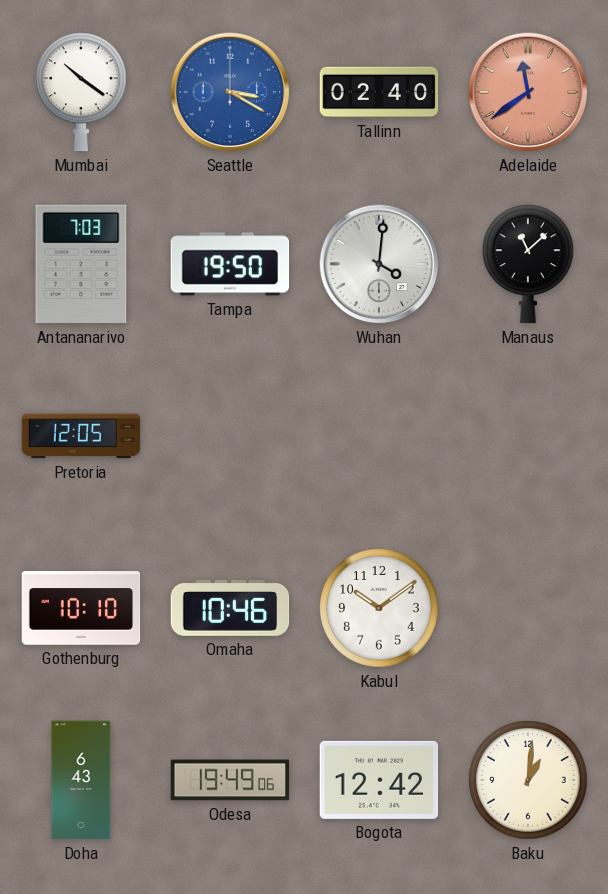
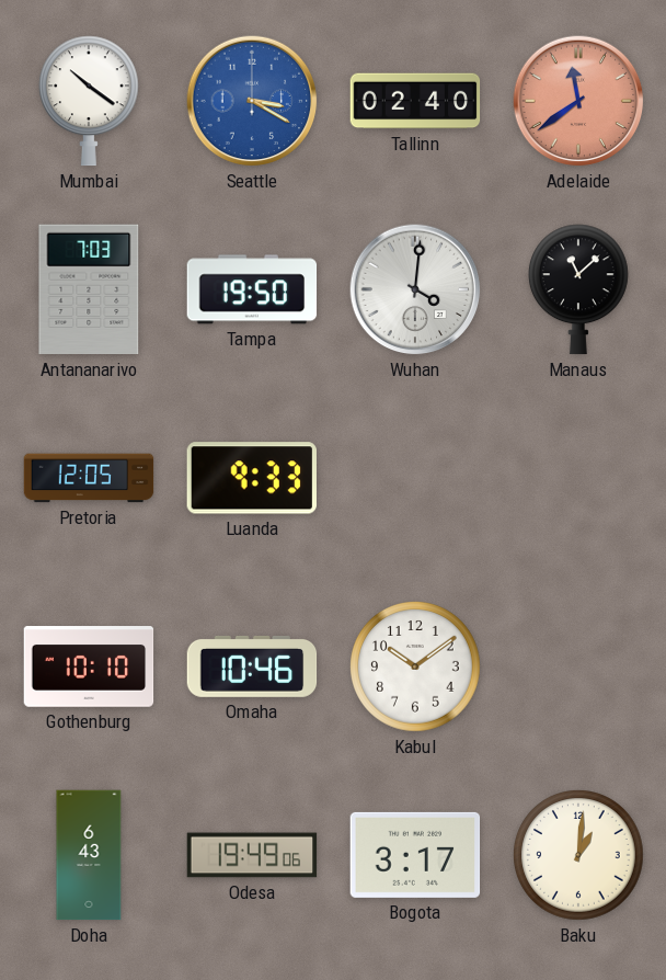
Luanda: none -> 9:33
Bogota: 12:42 -> 3:17
